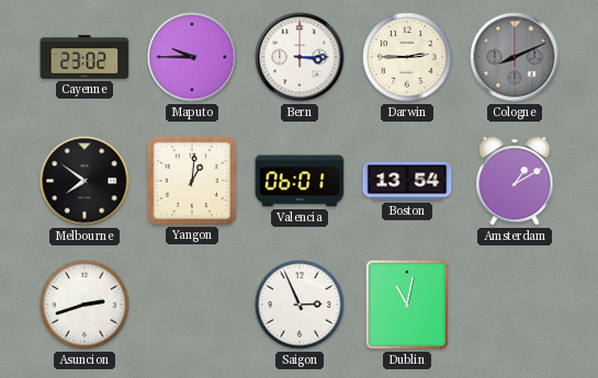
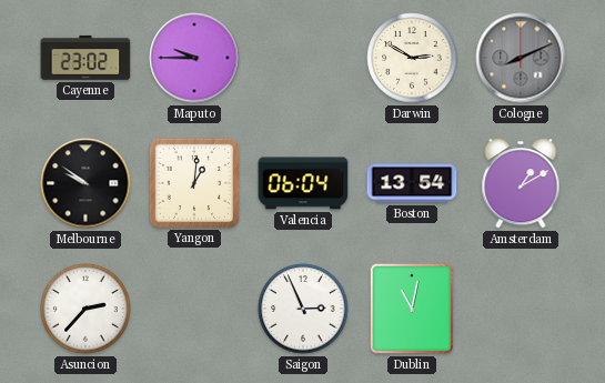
Bern: 3:15 -> none
Darwin: 2:45 -> 2:50
Melbourne: 7:51 -> 9:51
Valencia: 06:01 -> 06:04
Asuncion: 2:42 -> 2:37
